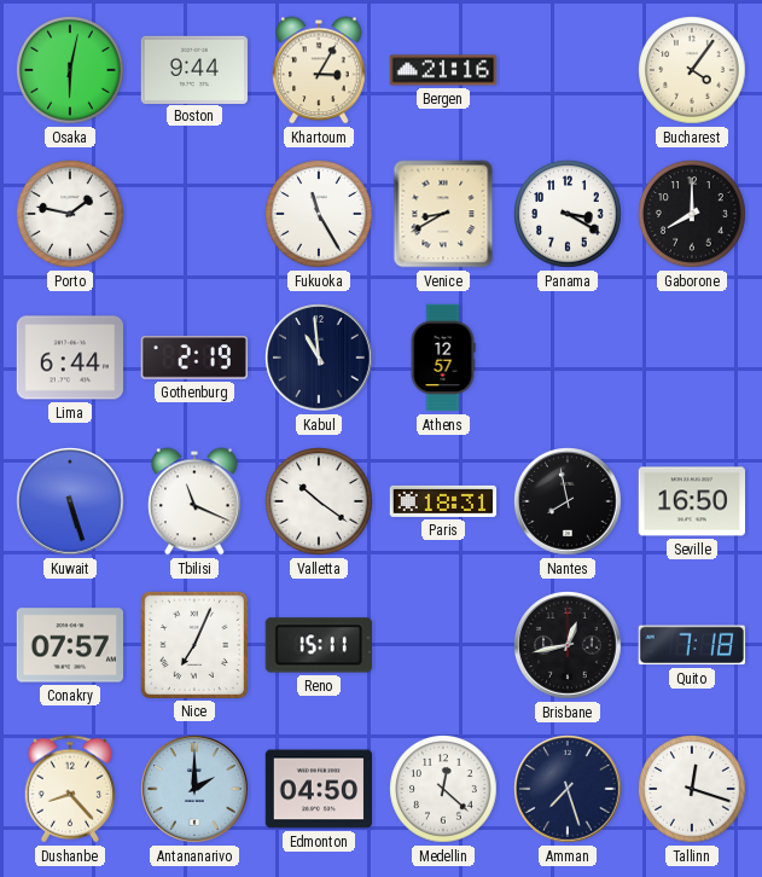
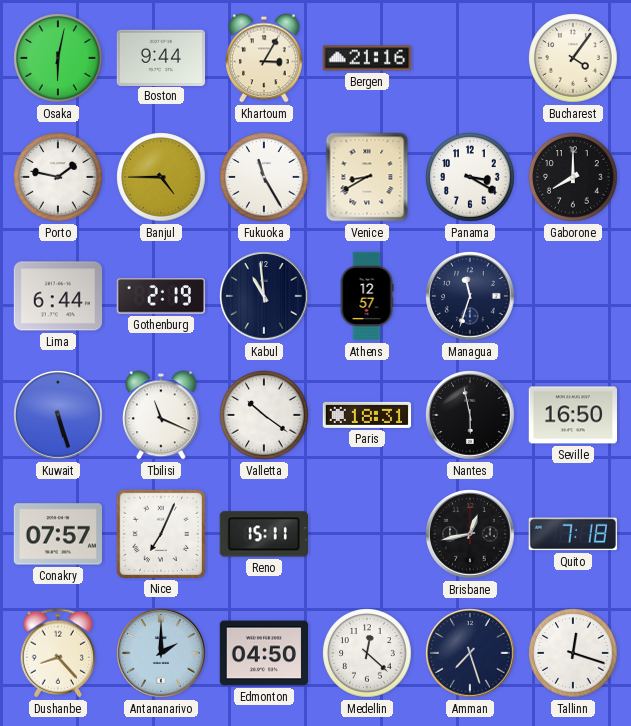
Banjul: none -> 4:45
Managua: none -> 11:33
Nantes: 7:58 -> 5:58
